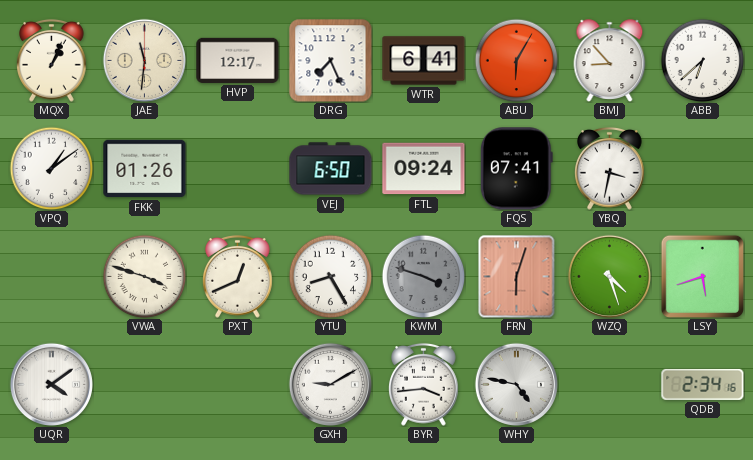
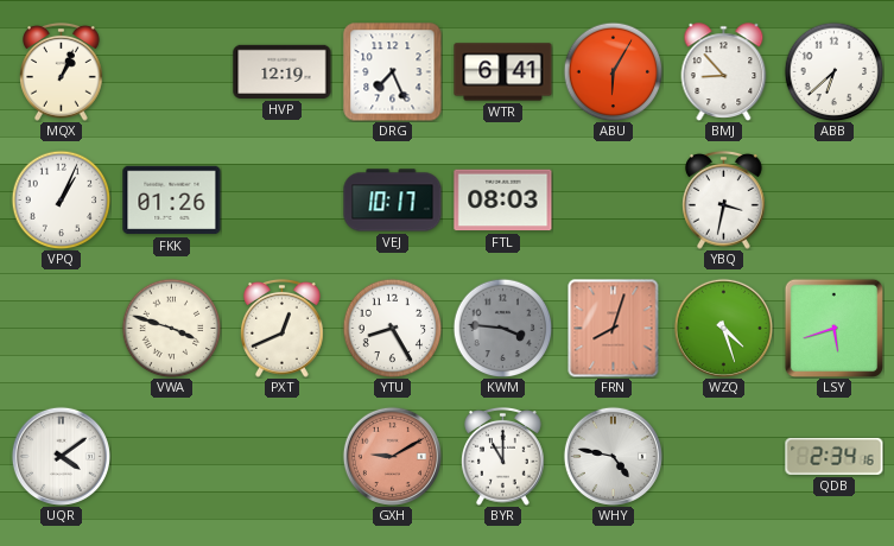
JAE: 11:31 -> none
HVP: 12:17 -> 12:19
VPQ: 1:09 -> 1:04
VEJ: 6:50 -> 10:17
FTL: 09:24 -> 08:03
FQS: 07:41 -> none
KWM: 3:48 -> 3:46
FRN: 6:03 -> 8:03
GXH dial: white -> salmon
BYR: 3:44 -> 11:00
